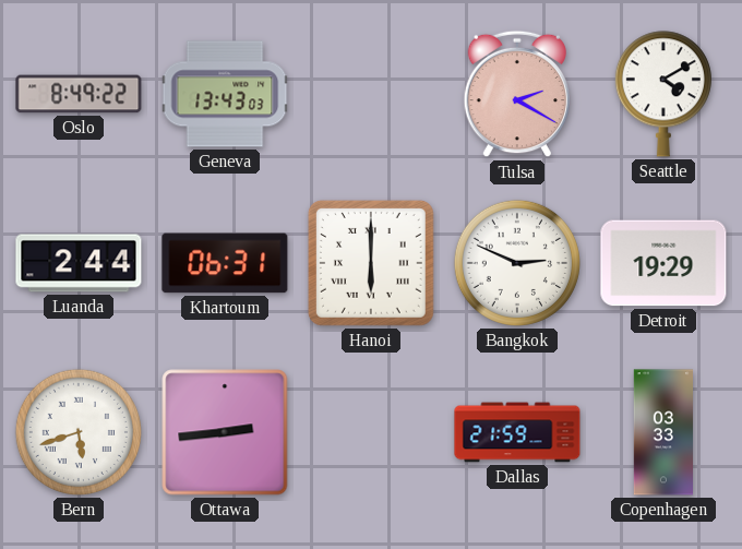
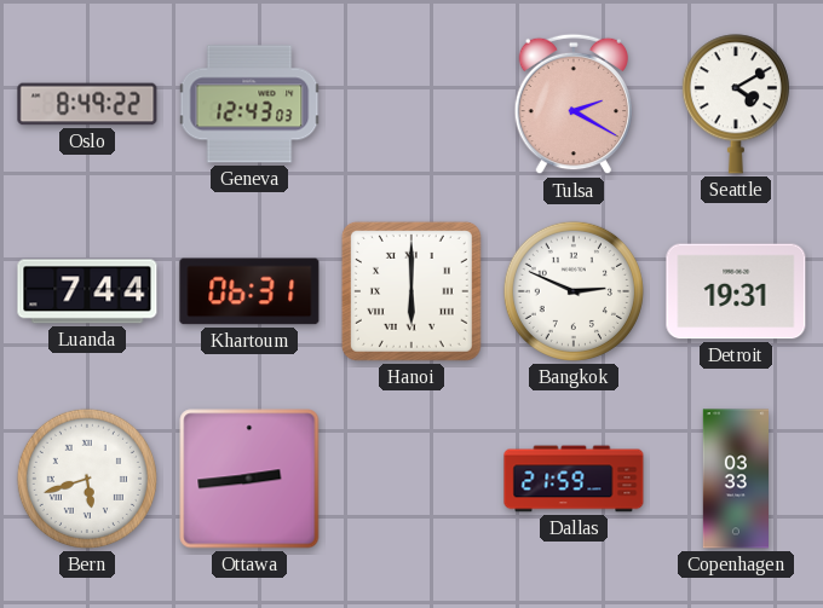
Geneva: 13:43 -> 12:43
Luanda: 2:44 -> 7:44
Detroit: 19:29 -> 19:31
